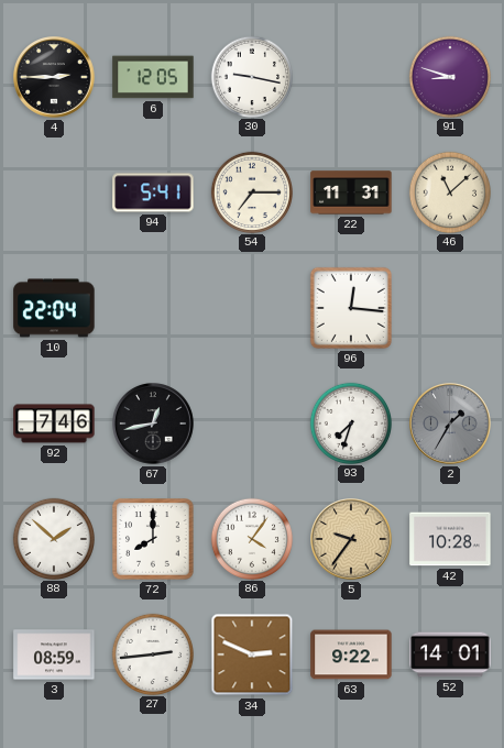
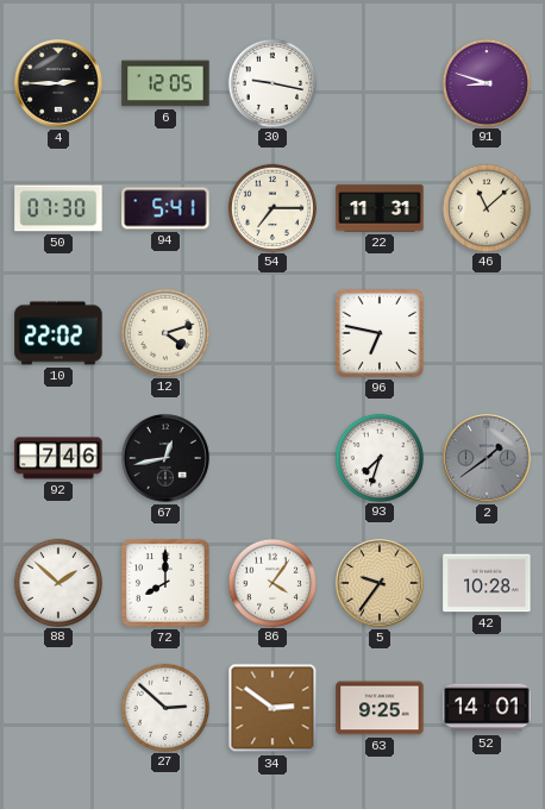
50: none -> 07:30
10: 22:04 -> 22:02
12: none -> 4:12
96: 12:16 -> 6:47
2: 1:35 -> 1:39
3: 08:59 -> none
27: 2:44 -> 2:52
34: 2:49 -> 2:51
63: 9:22 -> 9:25
